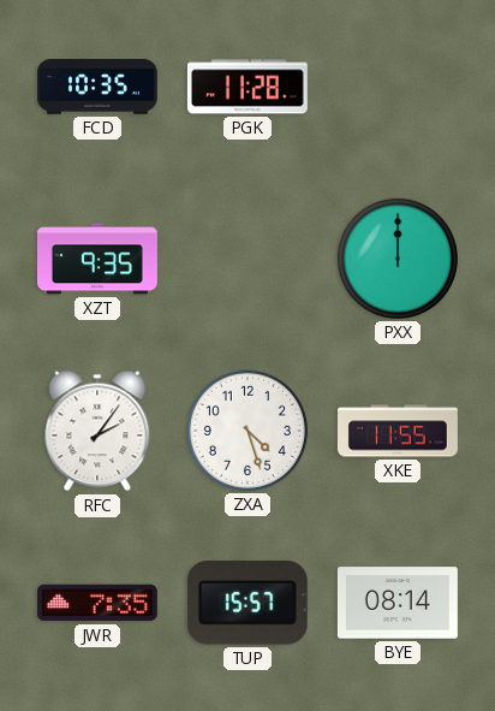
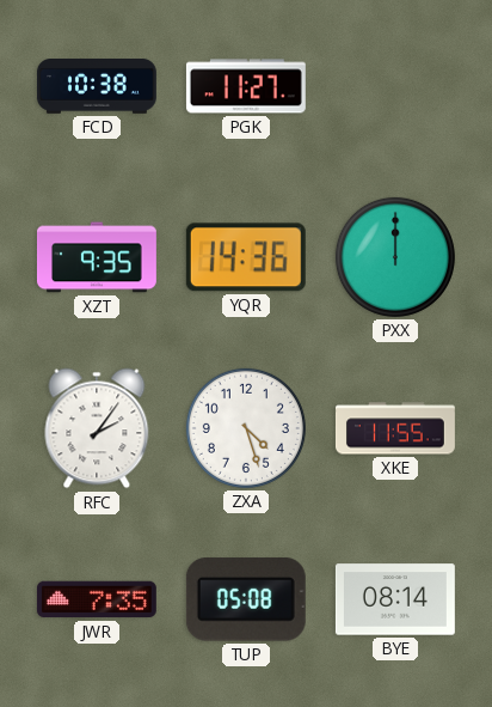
FCD: 10:35 -> 10:38
PGK: 11:28 -> 11:27
YQR: none -> 14:36
TUP: 15:57 -> 05:08
